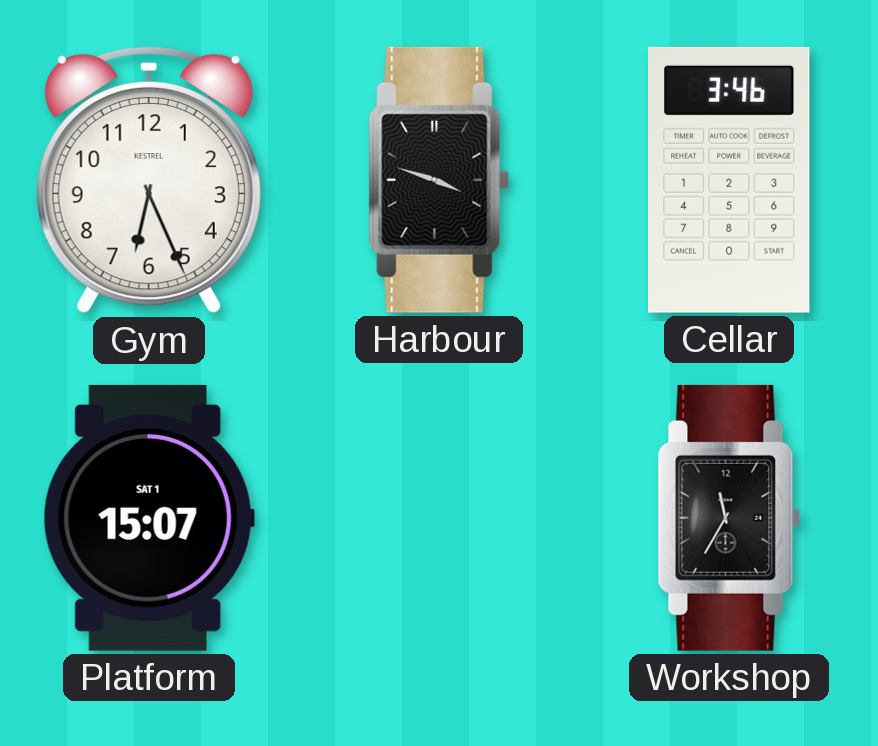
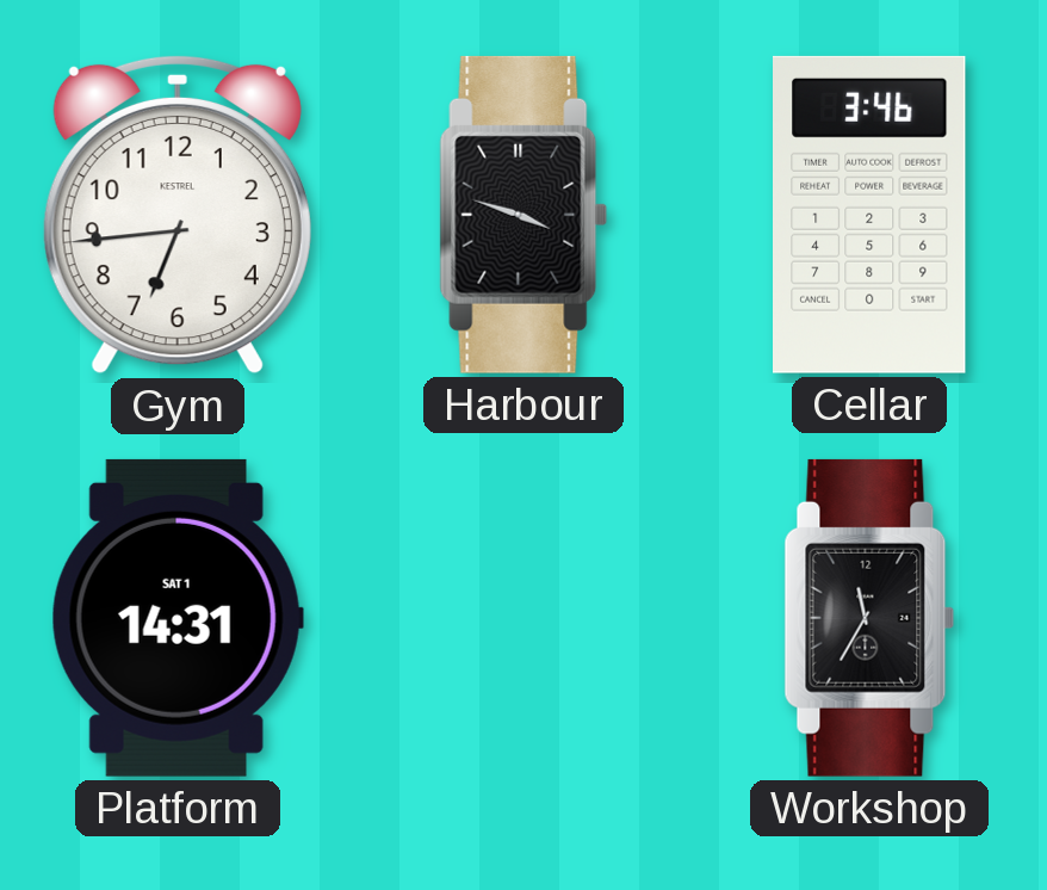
Gym: 6:26 -> 6:44
Platform: 15:07 -> 14:31
